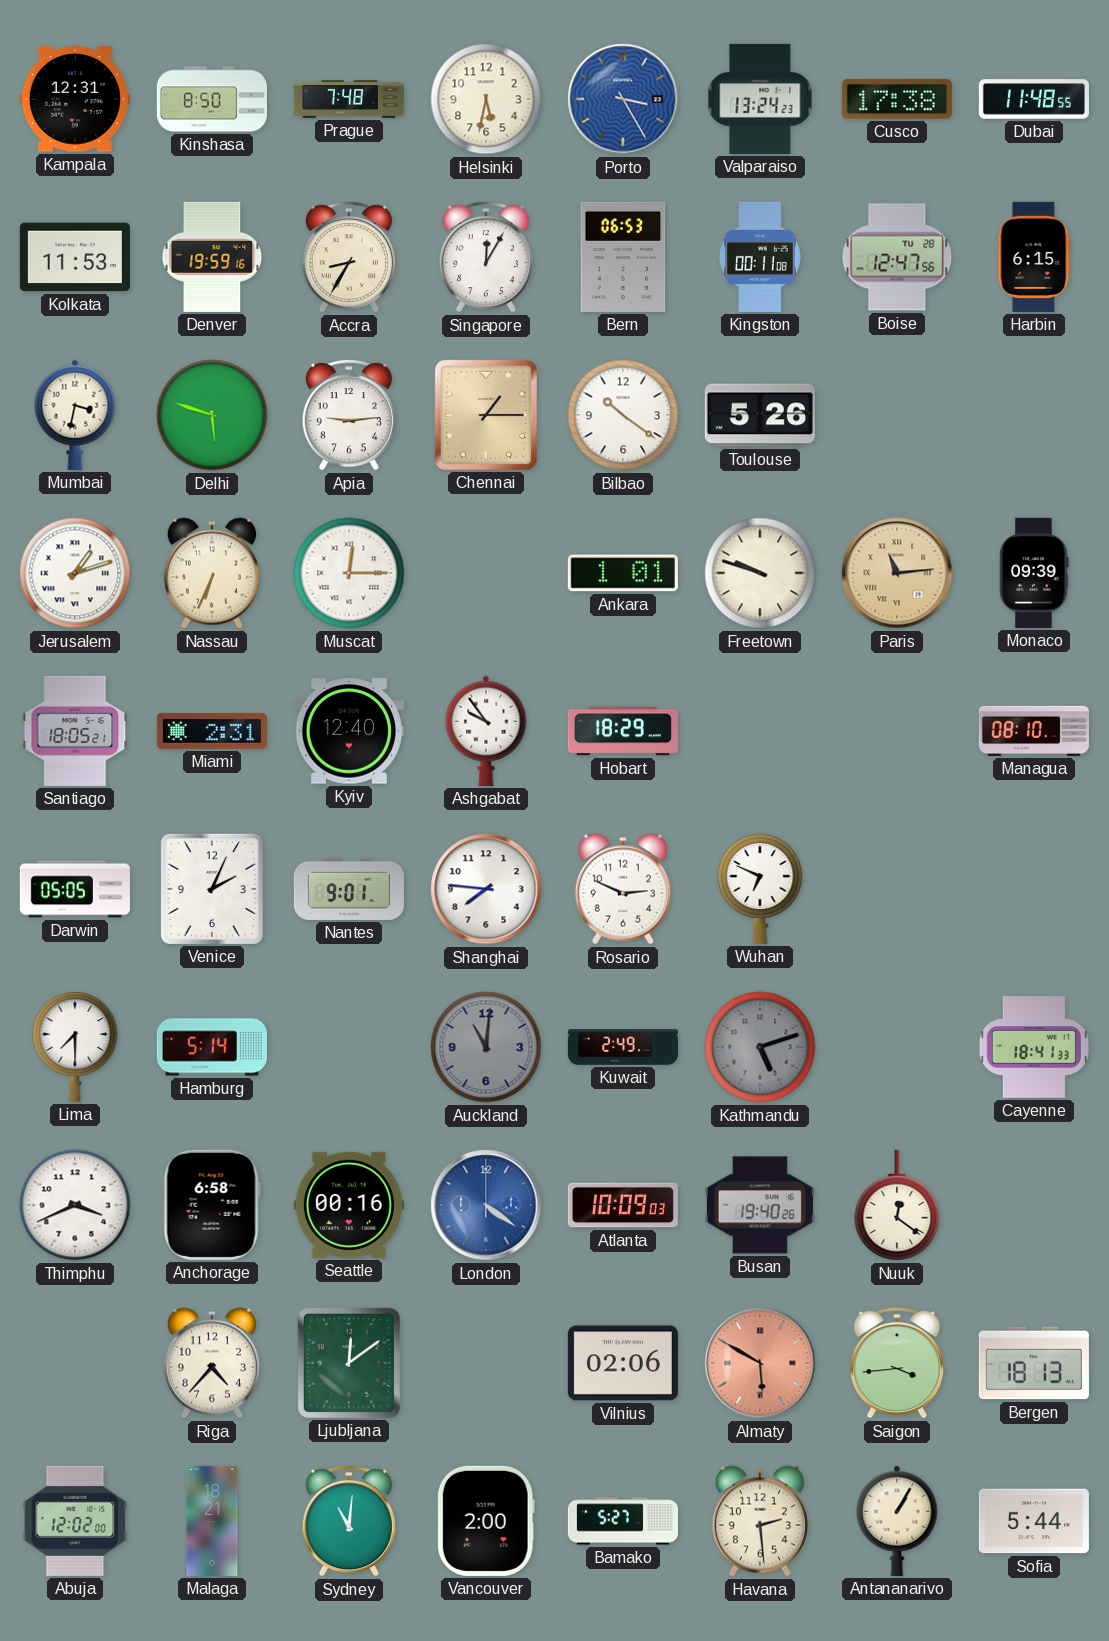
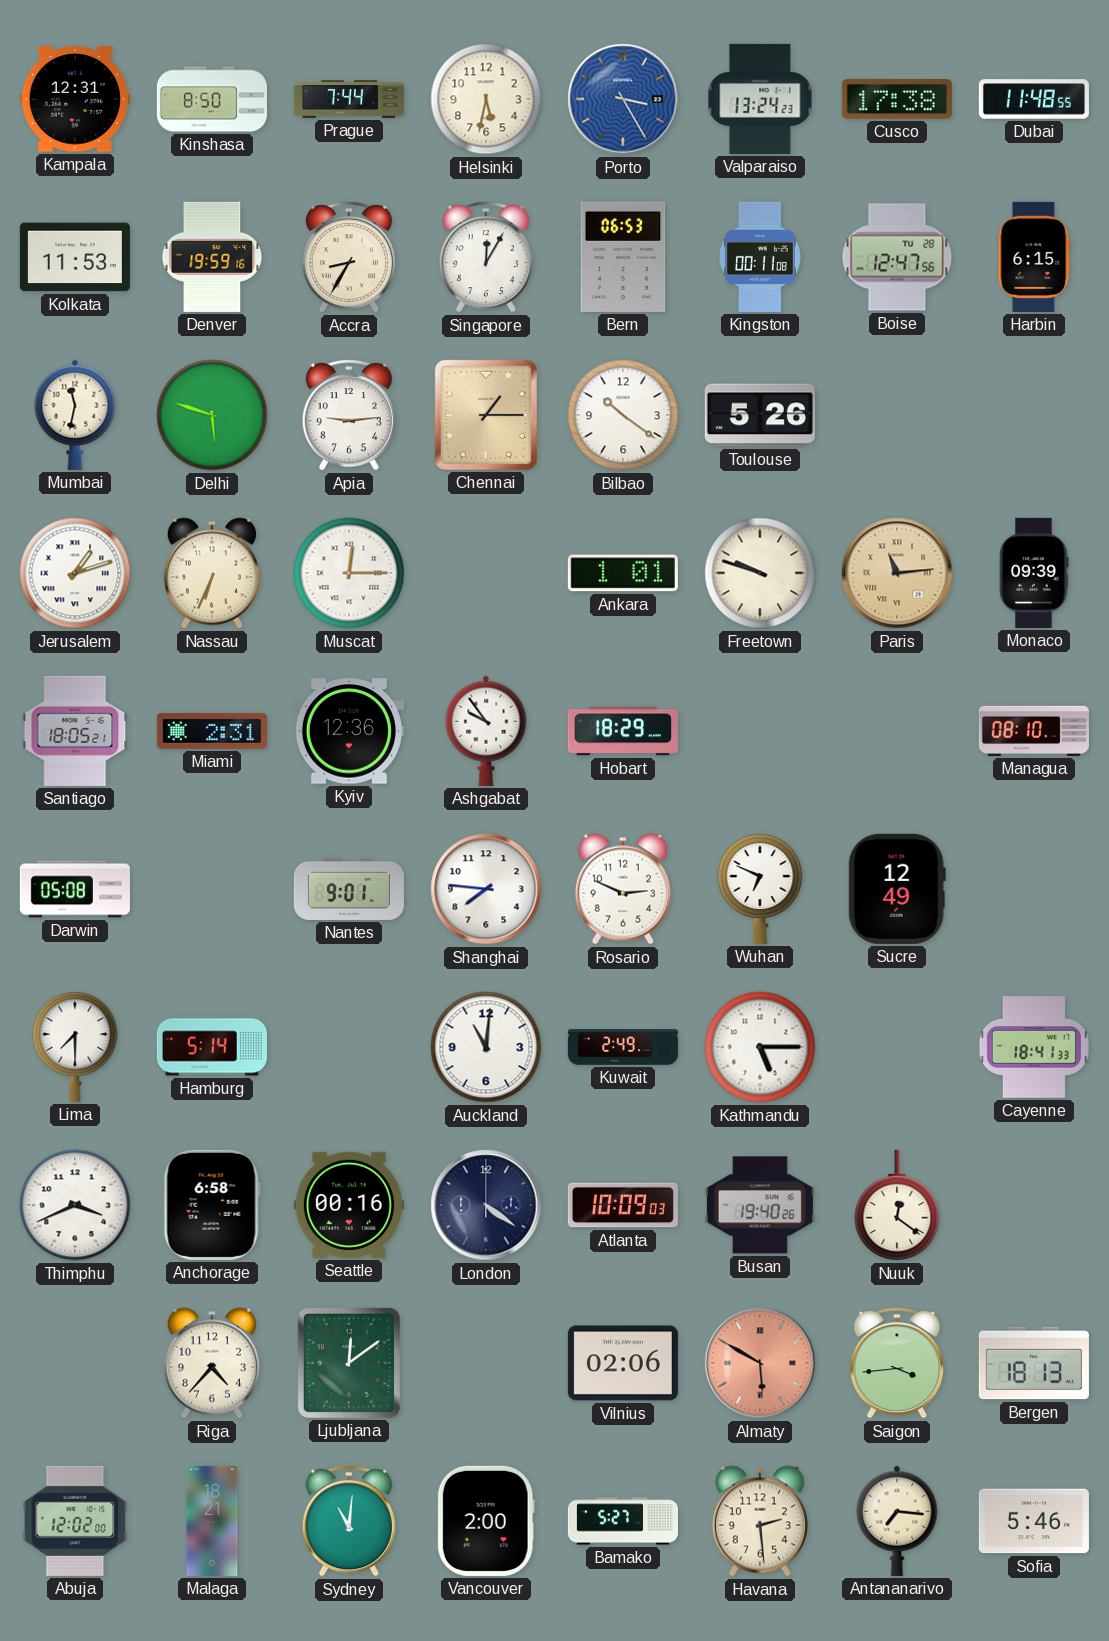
Prague: 7:48 -> 7:44
Mumbai: 3:32 -> 11:32
Kyiv: 12:40 -> 12:36
Darwin: 05:05 -> 05:08
Venice: 2:04 -> none
Sucre: none -> 12:49
Auckland dial: grey -> white
Kathmandu: 5:12 -> 5:15
Kathmandu dial: grey -> white
London dial: blue -> navy
Antananarivo: 1:05 -> 7:16
Sofia: 5:44 -> 5:46
